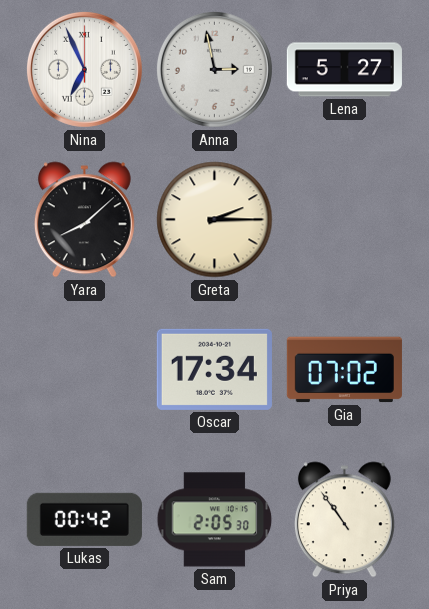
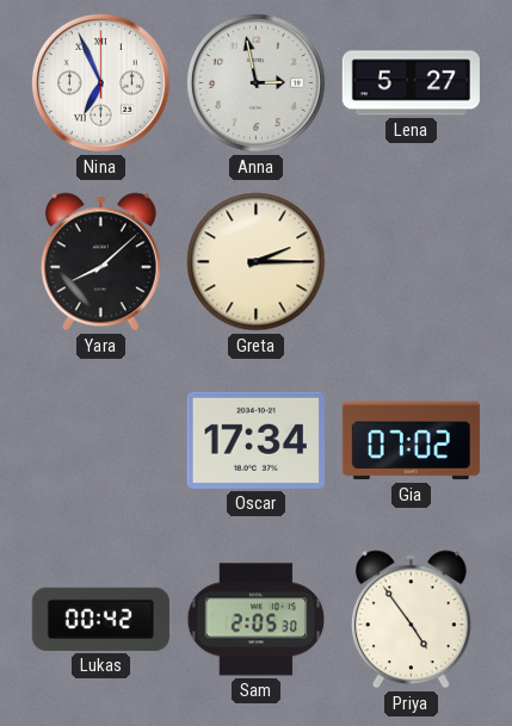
Priya: 10:54 -> 4:54
